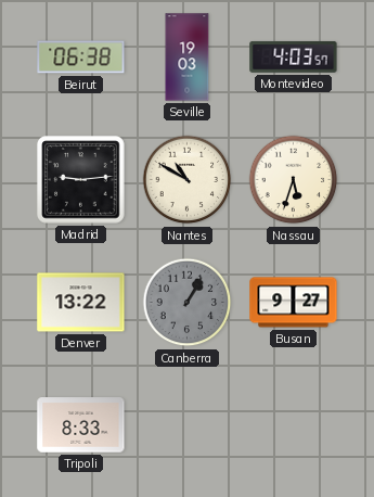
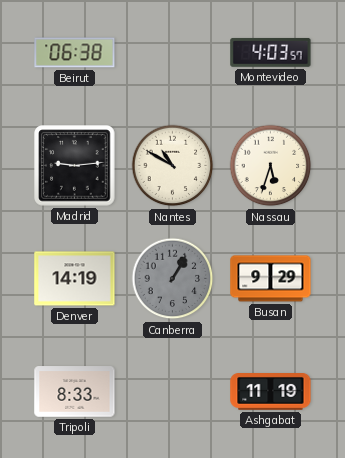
Seville: 19:03 -> none
Denver: 13:22 -> 14:19
Busan: 9:27 -> 9:29
Ashgabat: none -> 11:19
